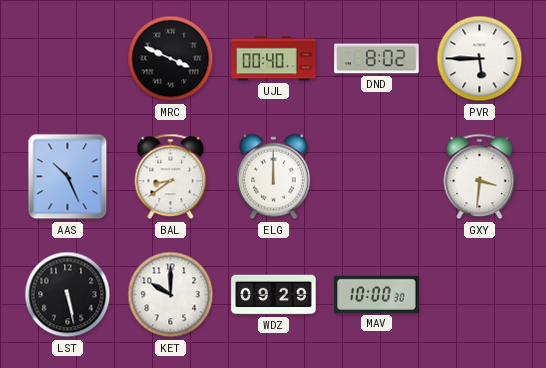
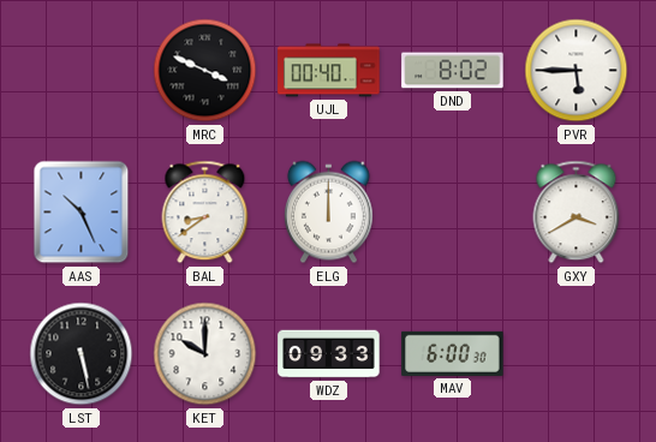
GXY: 3:31 -> 3:40
WDZ: 09:29 -> 09:33
MAV: 10:00 -> 6:00
